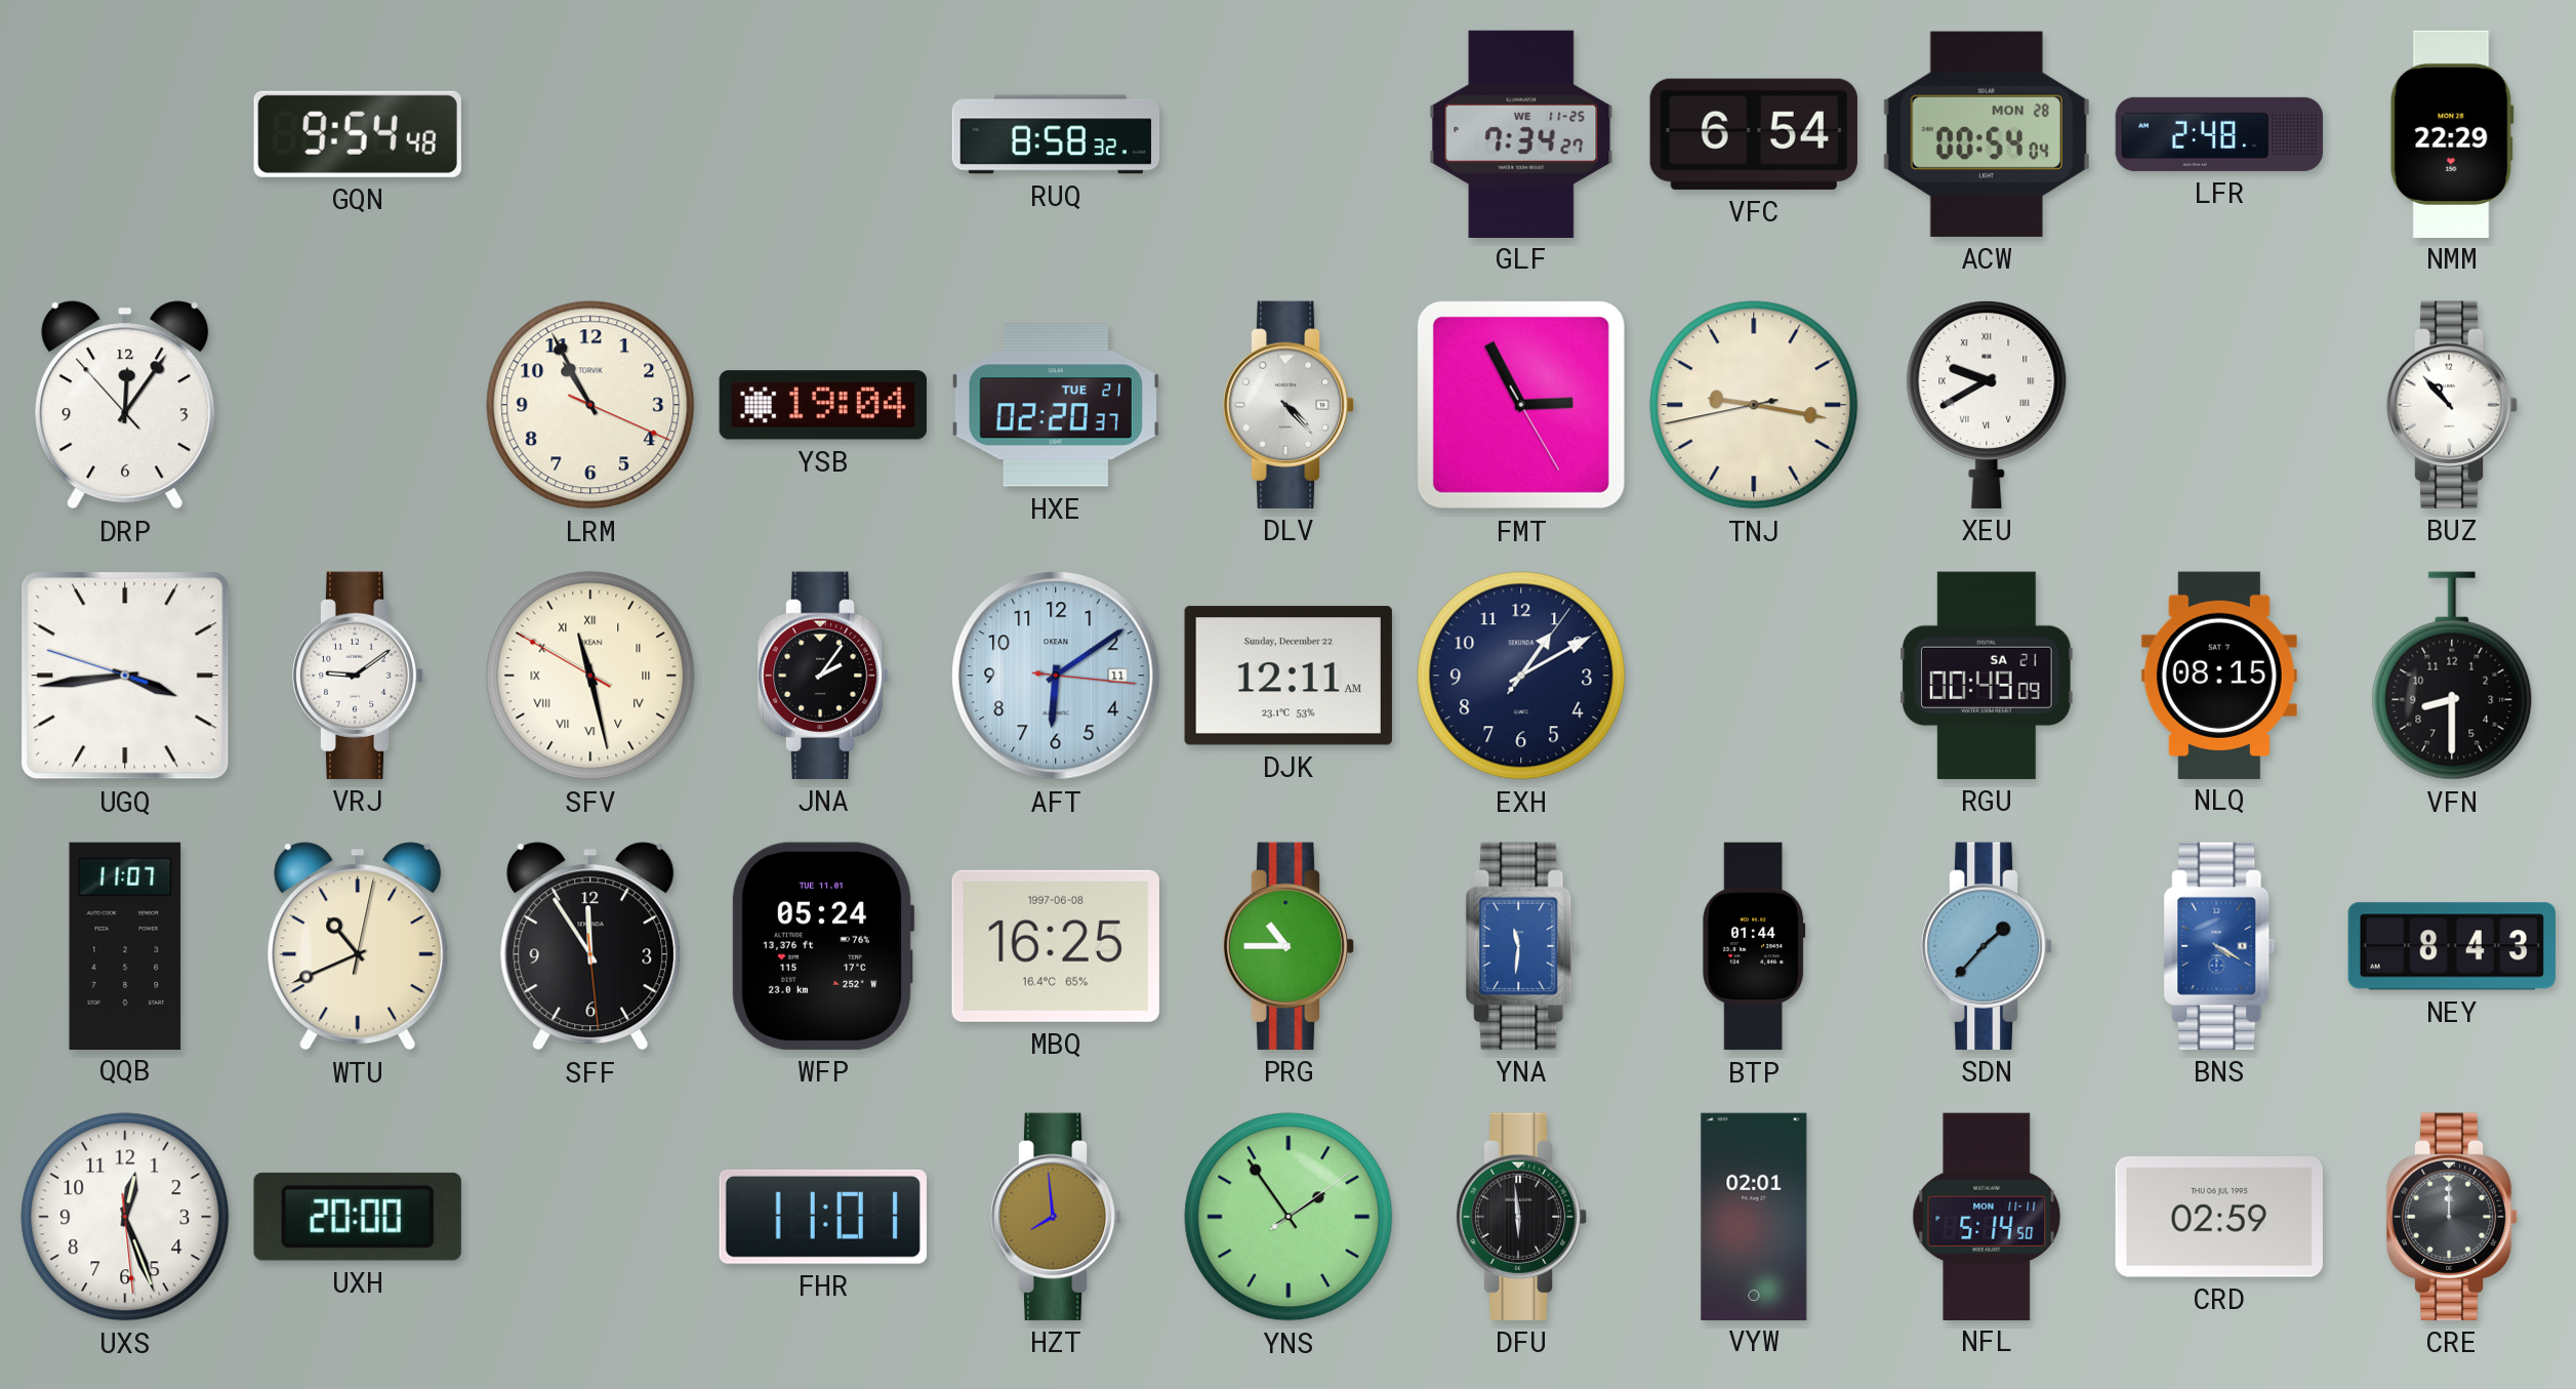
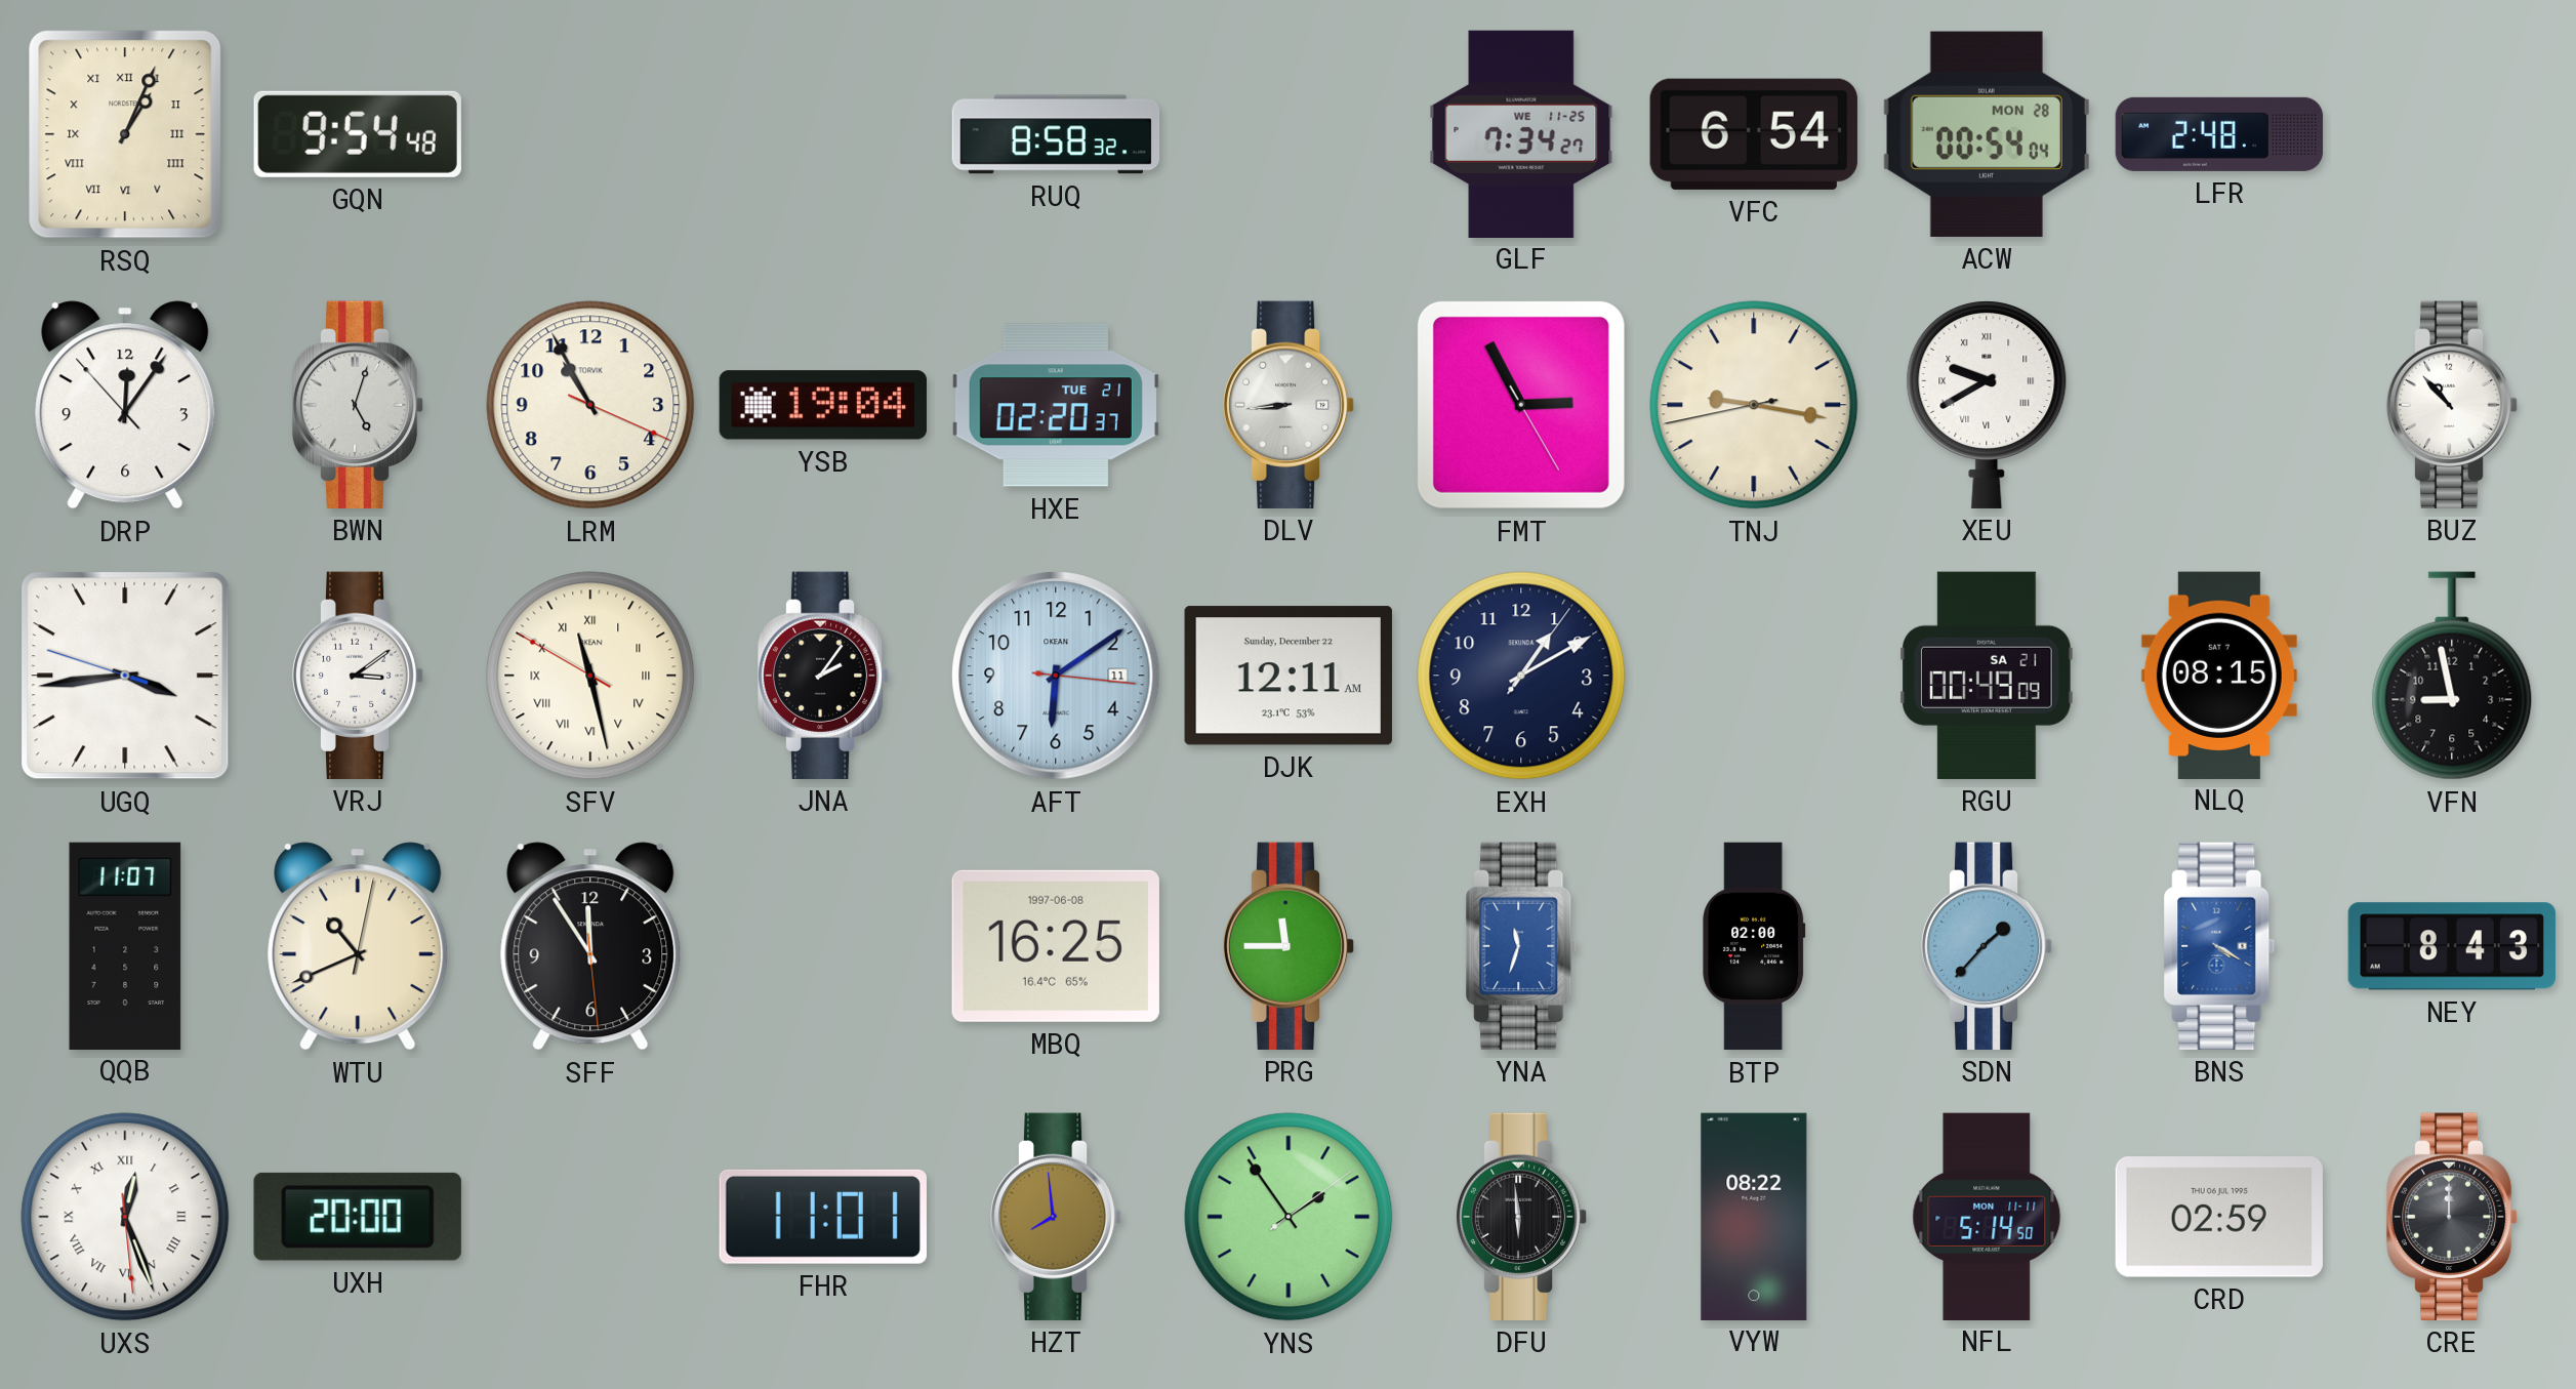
RSQ: none -> 1:04
NMM: 22:29 -> none
BWN: none -> 5:03
DLV: 4:23 -> 8:44
VRJ: 9:09 -> 3:09
VFN: 8:30 -> 8:58
WFP: 05:24 -> none
PRG: 10:45 -> 11:45
YNA: 11:31 -> 11:33
BTP: 01:44 -> 02:00
UXS numerals: Arabic -> Roman
VYW: 02:01 -> 08:22
